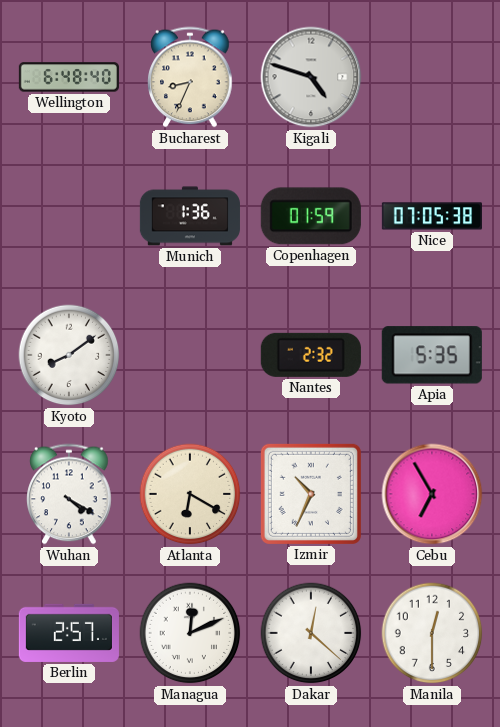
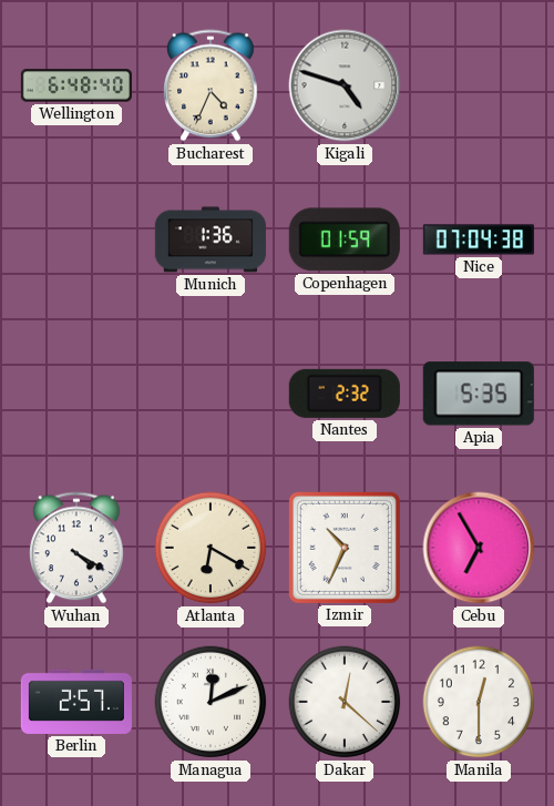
Bucharest: 8:34 -> 4:34
Nice: 07:05 -> 07:04
Kyoto: 8:09 -> none
